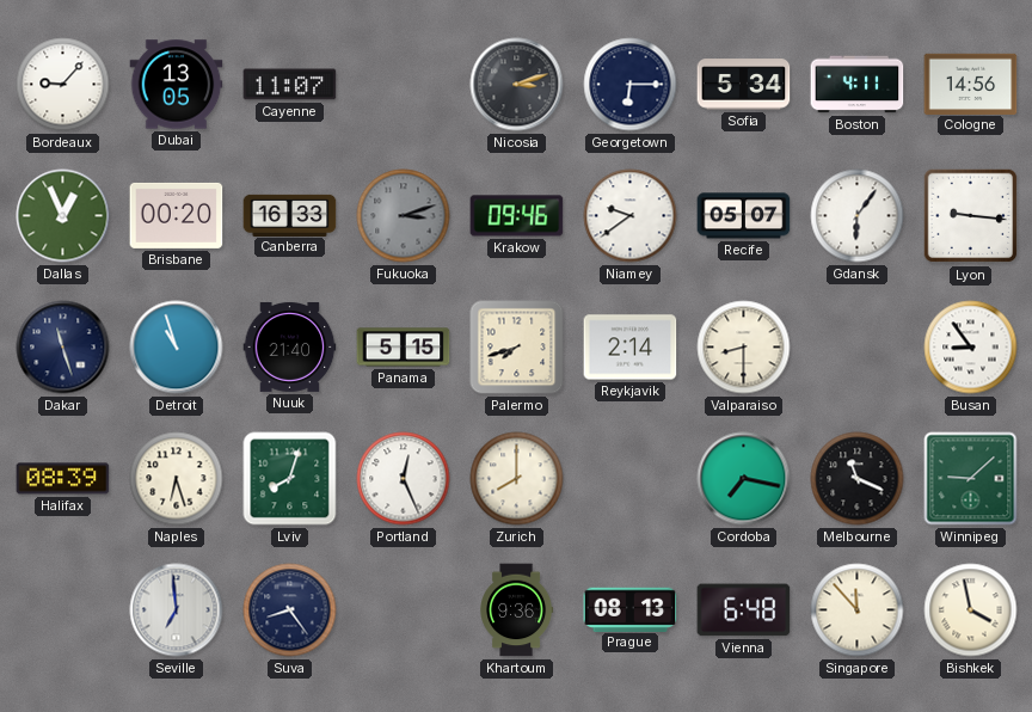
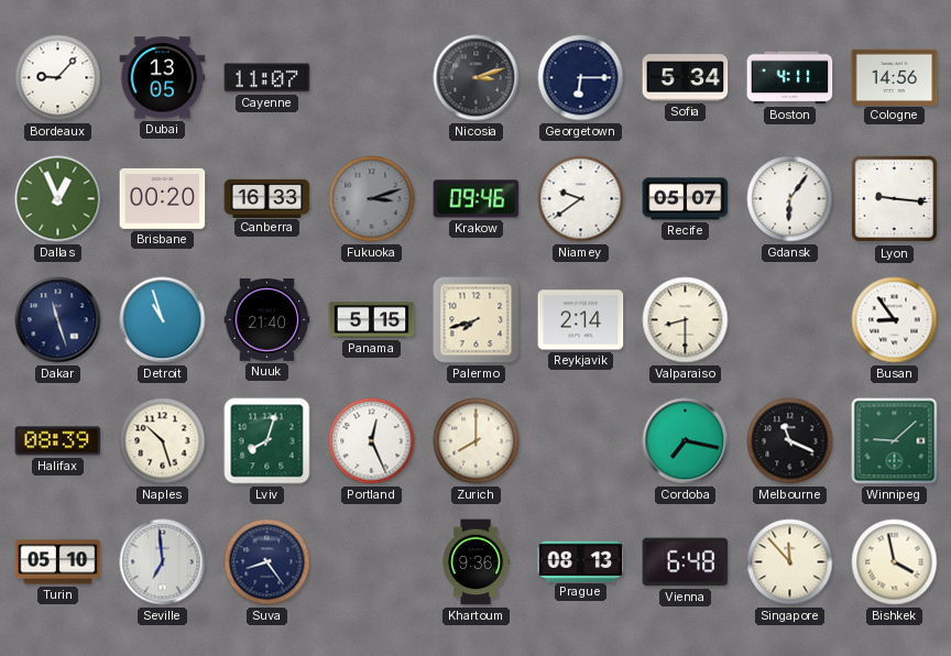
Naples: 6:27 -> 10:27
Turin: none -> 05:10
